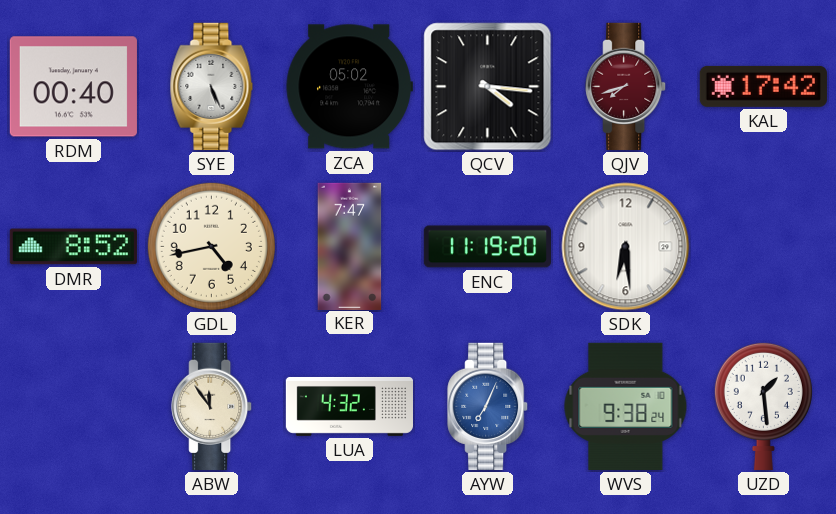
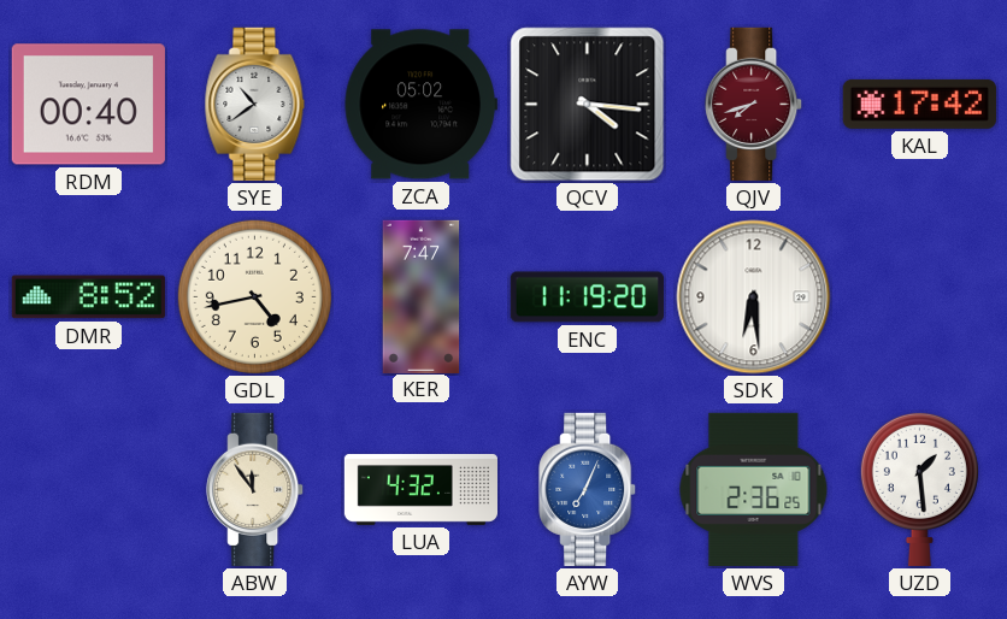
SYE: 5:26 -> 10:39
WVS: 9:38 -> 2:36
